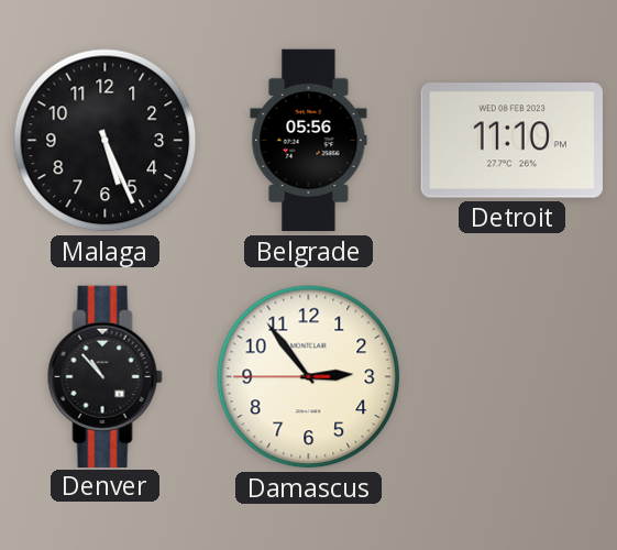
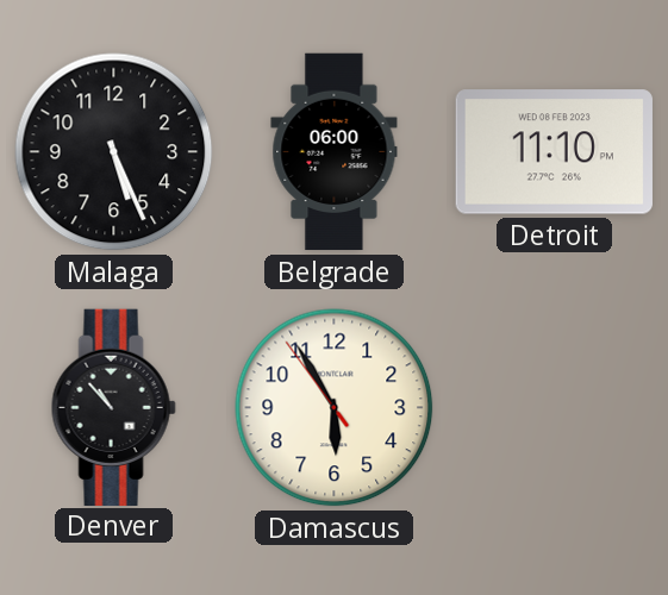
Belgrade: 05:56 -> 06:00
Damascus: 2:53 -> 5:54
